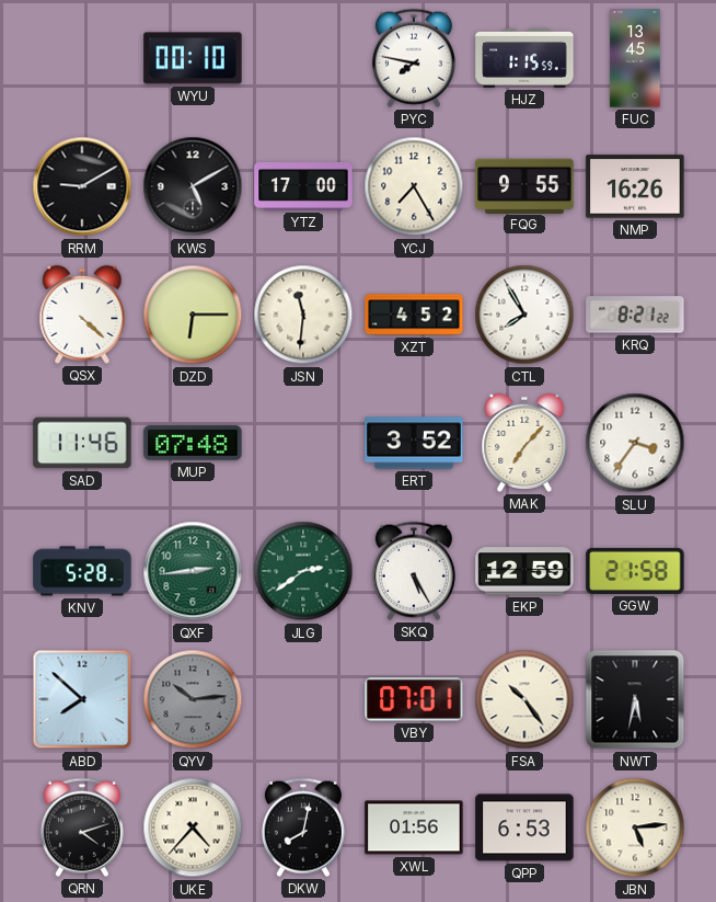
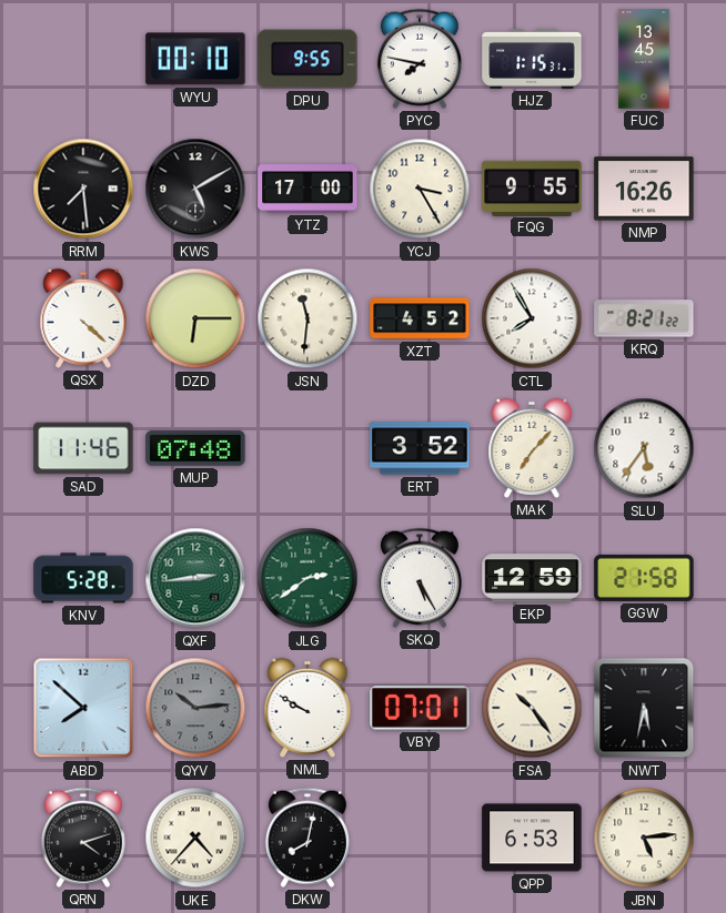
DPU: none -> 9:55
HJZ: 1:15:59 -> 1:15:31
RRM: 9:10 -> 7:29
YCJ: 7:25 -> 3:25
SLU: 3:36 -> 5:36
NML: none -> 9:50
XWL: 01:56 -> none
